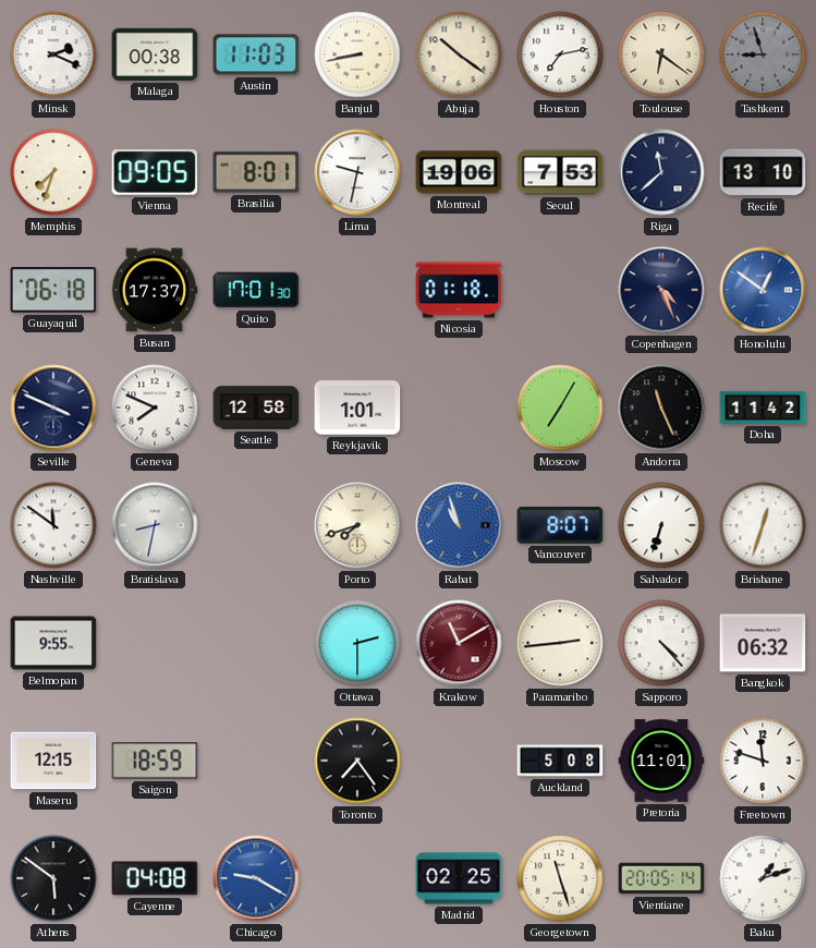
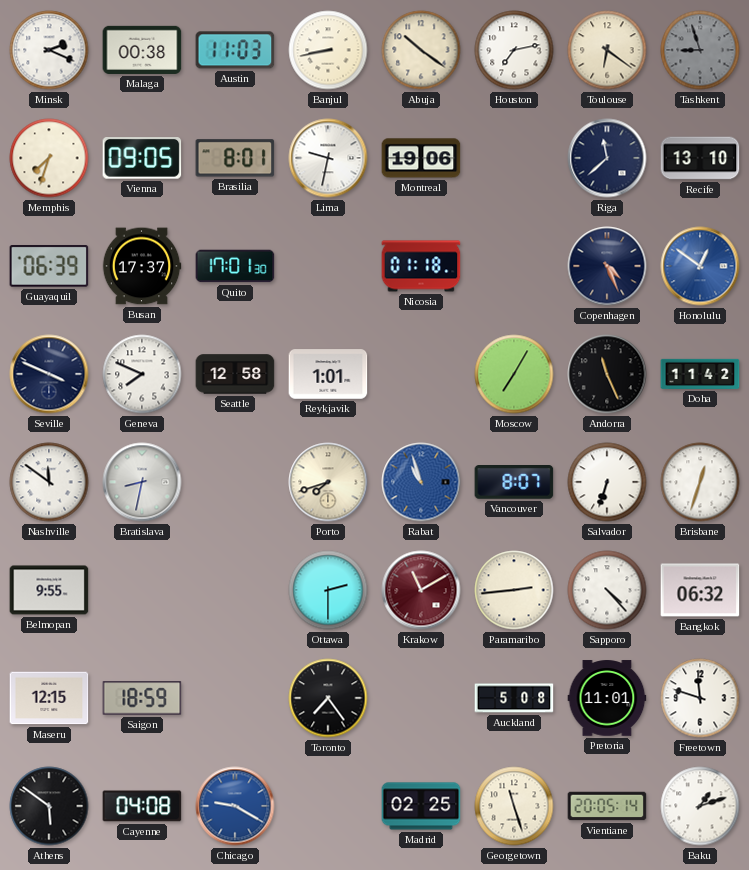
Seoul: 7:53 -> none
Guayaquil: 06:18 -> 06:39
